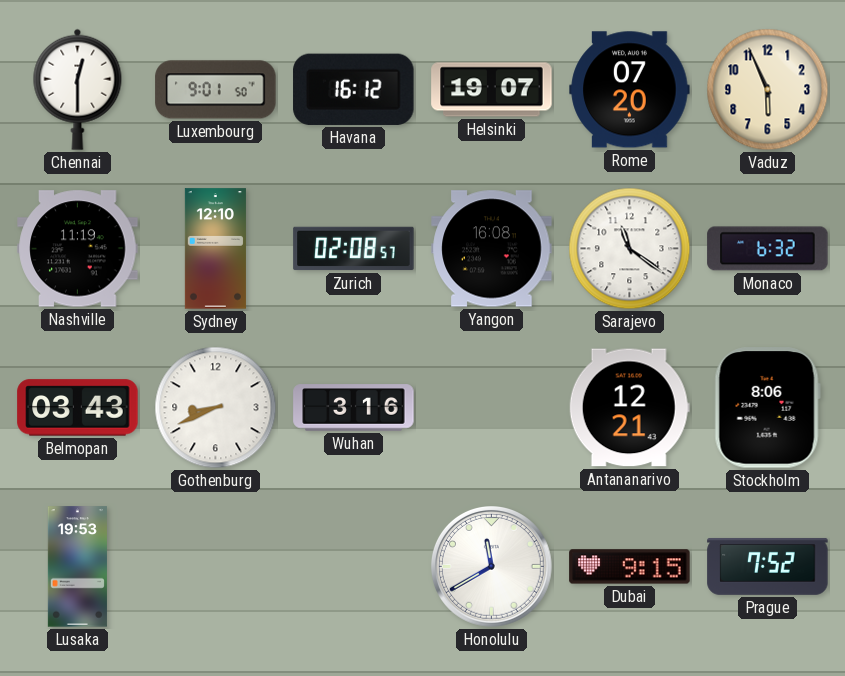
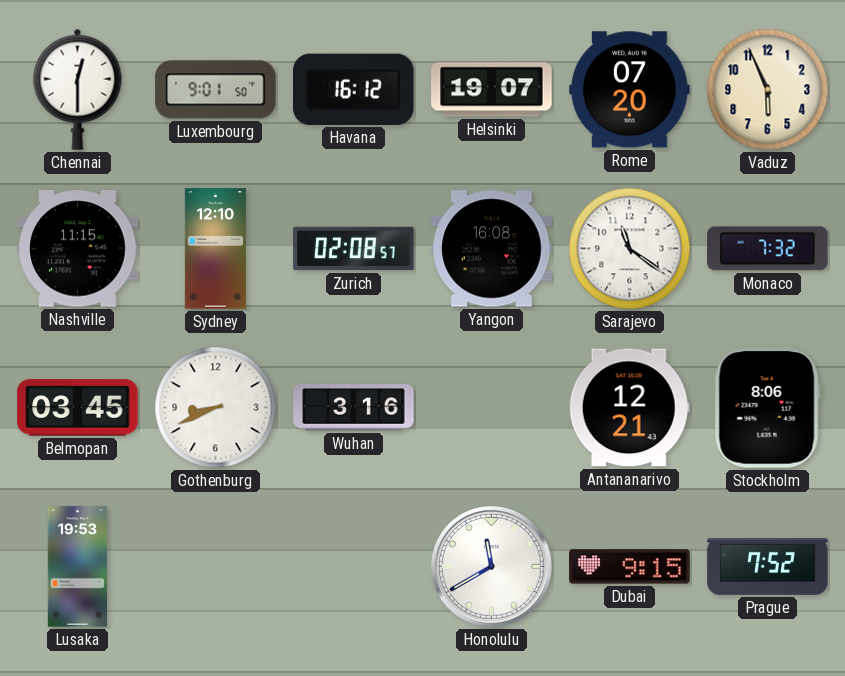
Nashville: 11:19 -> 11:15
Monaco: 6:32 -> 7:32
Belmopan: 03:43 -> 03:45
